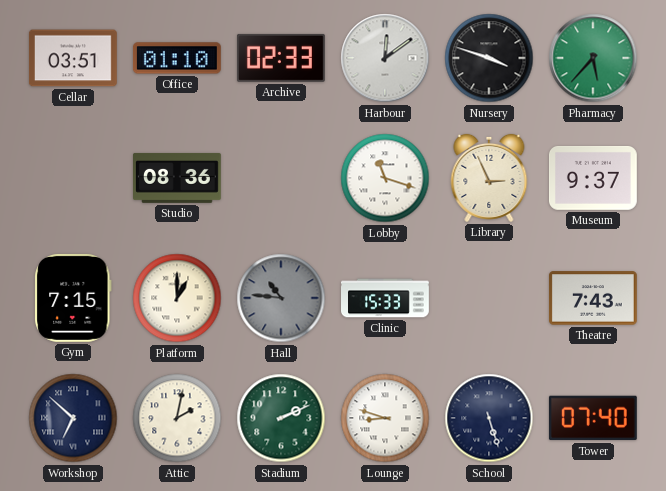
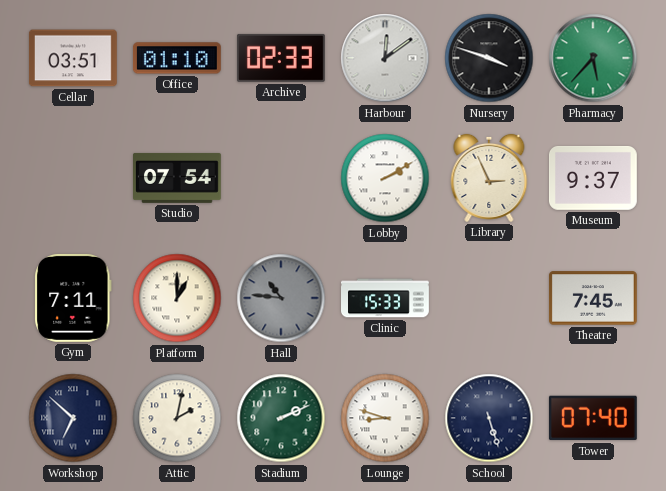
Studio: 08:36 -> 07:54
Lobby: 11:18 -> 2:10
Gym: 7:15 -> 7:11
Theatre: 7:43 -> 7:45
